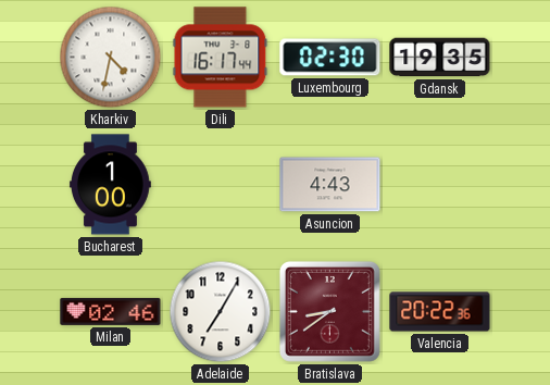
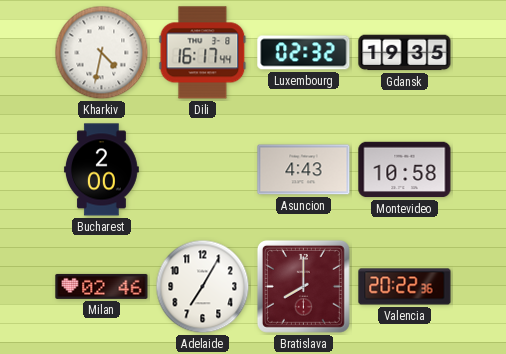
Luxembourg: 02:30 -> 02:32
Bucharest: 1:00 -> 2:00
Montevideo: none -> 10:58
Bratislava: 8:39 -> 8:00
